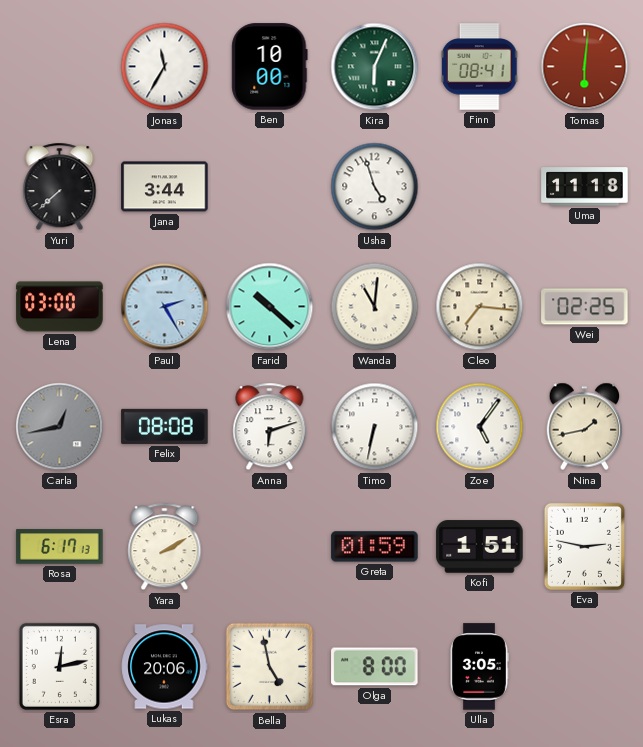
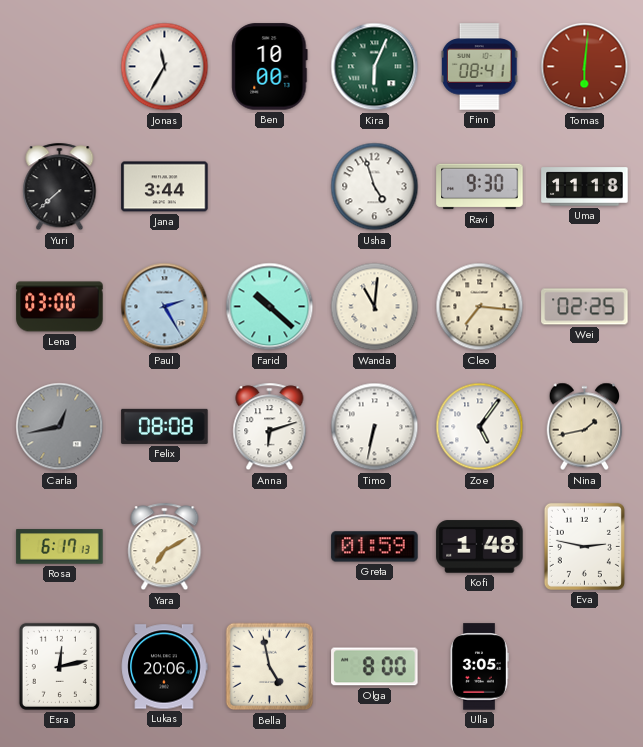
Ravi: none -> 9:30
Yara: 2:10 -> 7:10
Kofi: 1:51 -> 1:48
